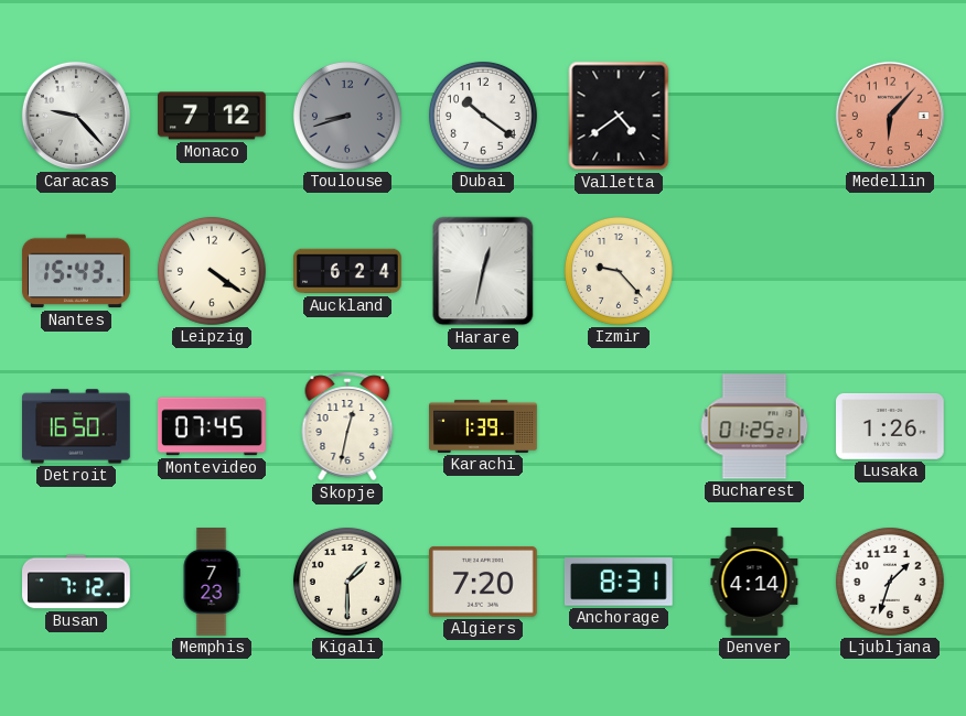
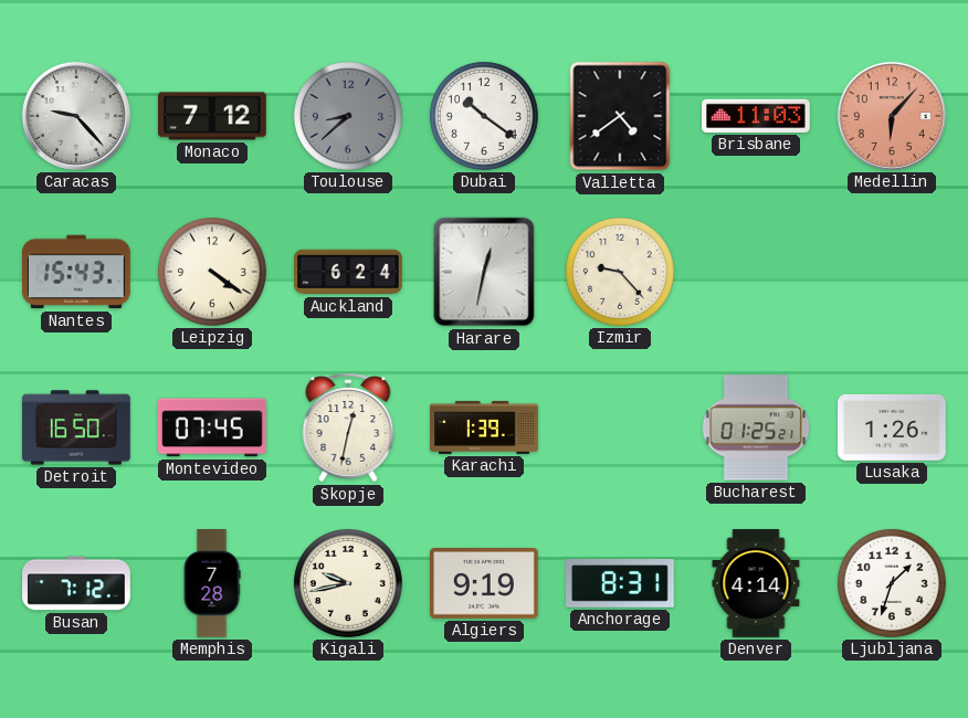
Toulouse: 8:42 -> 8:38
Brisbane: none -> 11:03
Memphis: 7:23 -> 7:28
Kigali: 1:30 -> 9:43
Algiers: 7:20 -> 9:19
